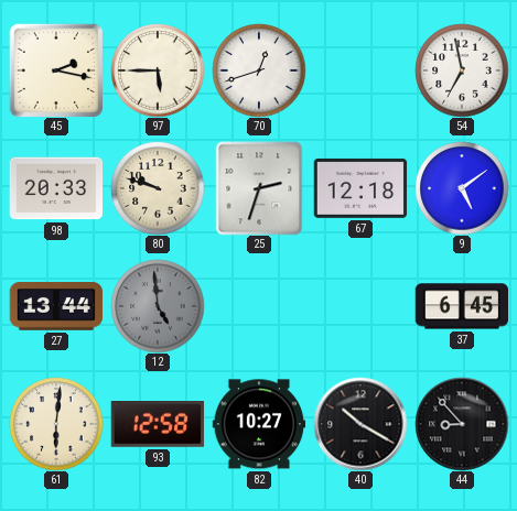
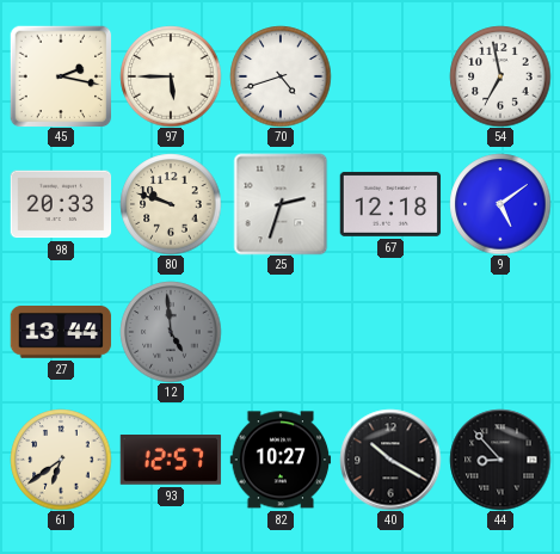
70: 12:42 -> 4:42
37: 6:45 -> none
61: 6:01 -> 6:39
93: 12:58 -> 12:57
